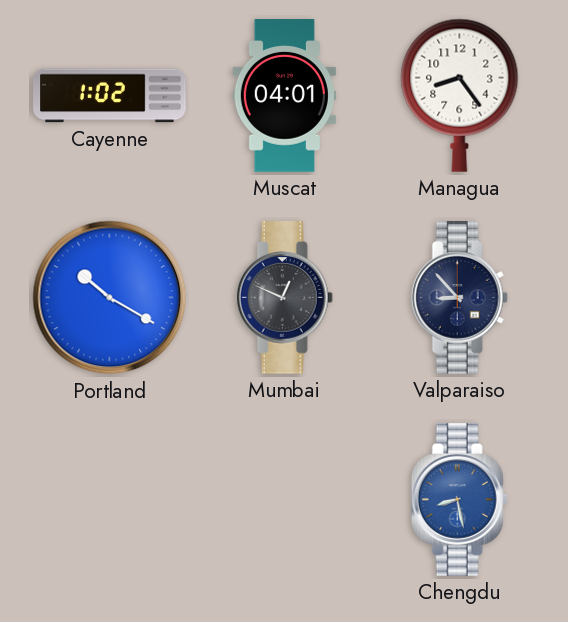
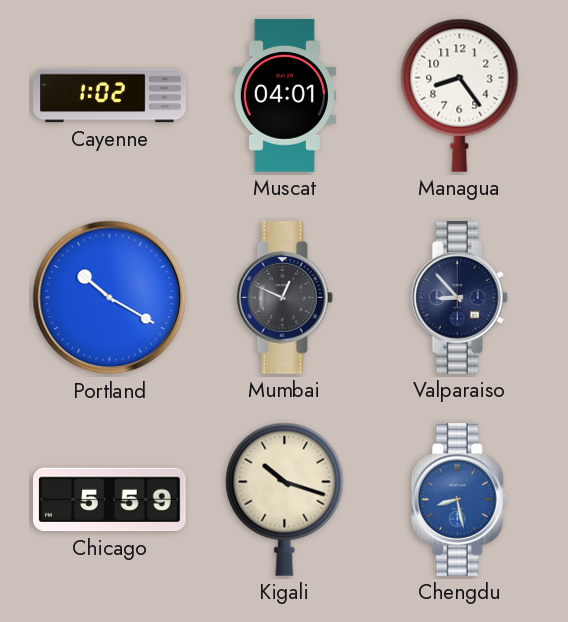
Chicago: none -> 5:59
Kigali: none -> 10:18
